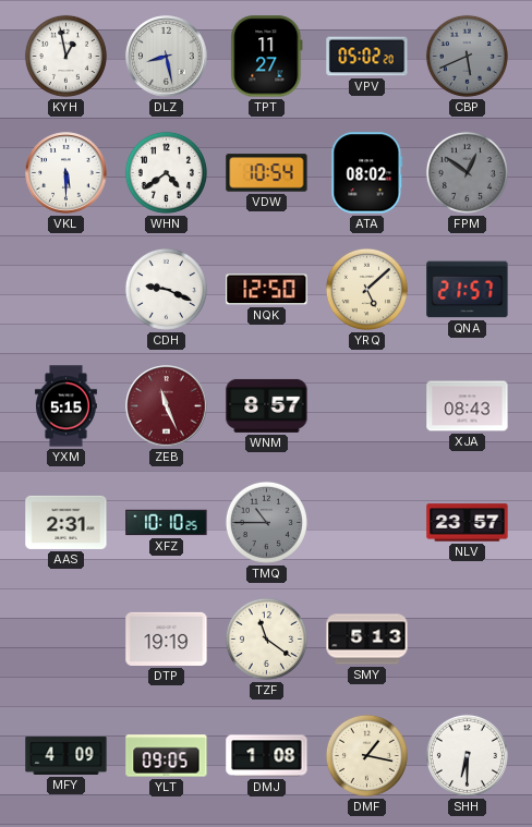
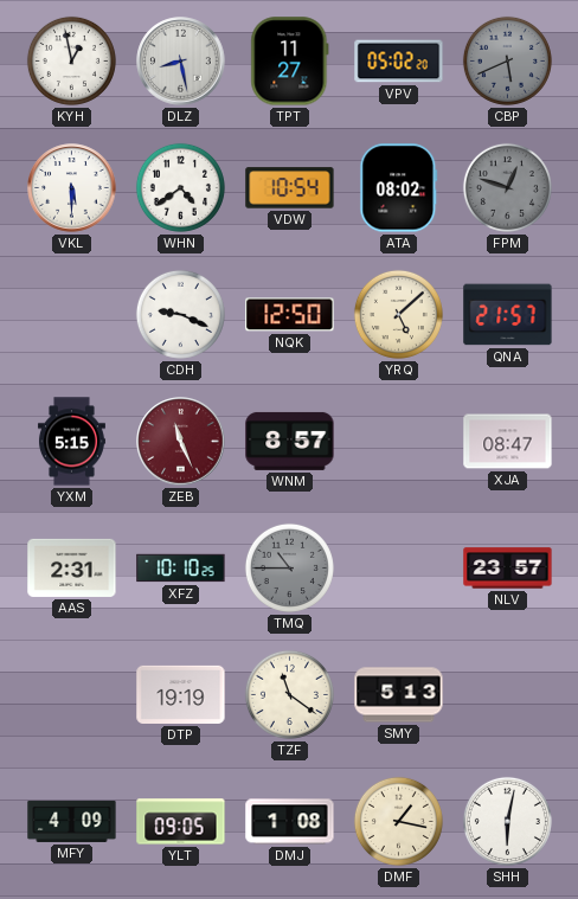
FPM: 12:51 -> 12:48
XJA: 08:43 -> 08:47
SHH: 6:30 -> 6:02
